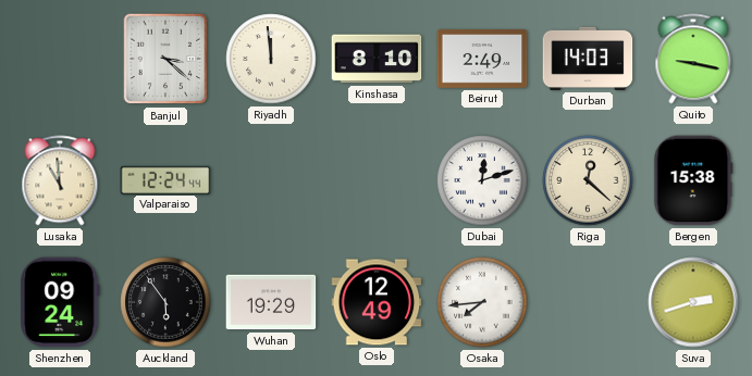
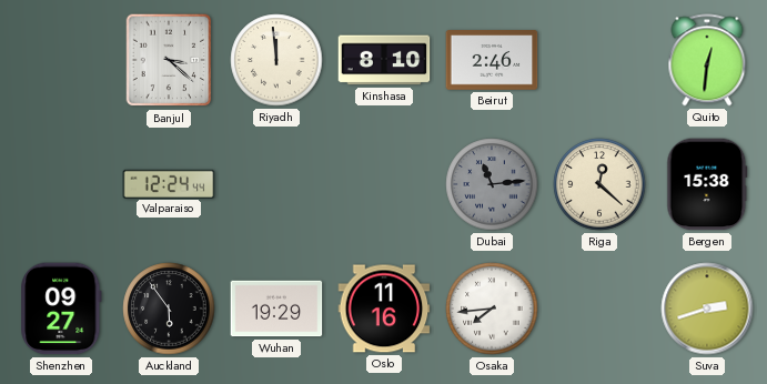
Beirut: 2:49 -> 2:46
Durban: 14:03 -> none
Quito: 9:17 -> 12:31
Lusaka: 10:59 -> none
Dubai: 12:12 -> 11:14
Dubai dial: white -> grey
Shenzhen: 09:24 -> 09:27
Oslo: 12:49 -> 11:16
